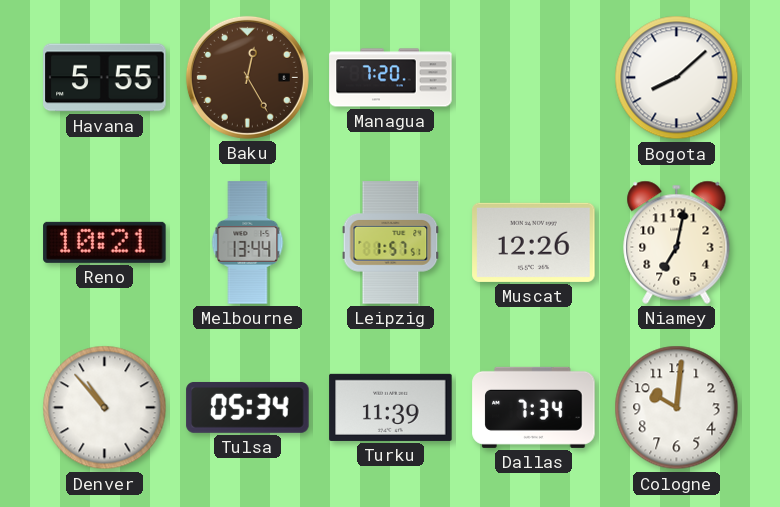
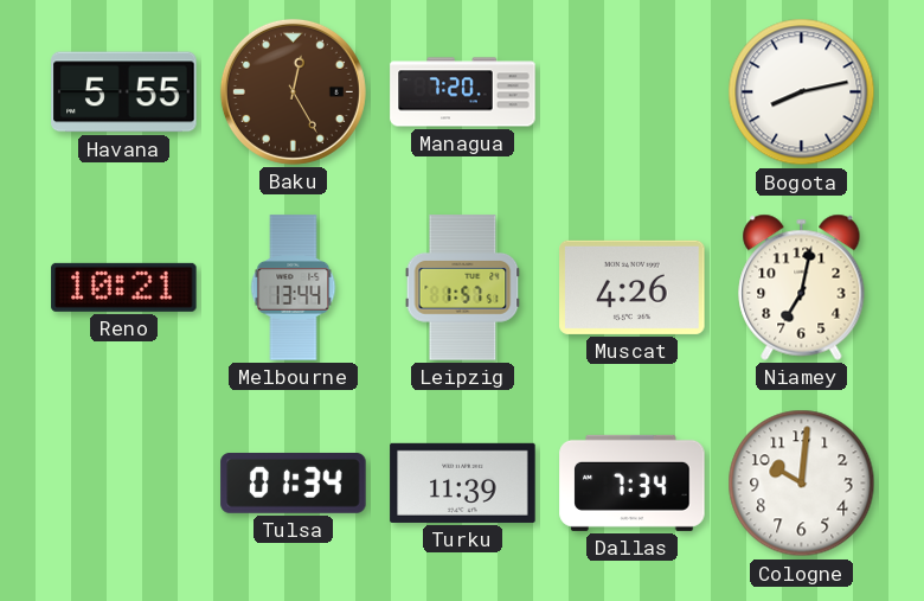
Bogota: 8:08 -> 8:13
Muscat: 12:26 -> 4:26
Denver: 10:53 -> none
Tulsa: 05:34 -> 01:34
